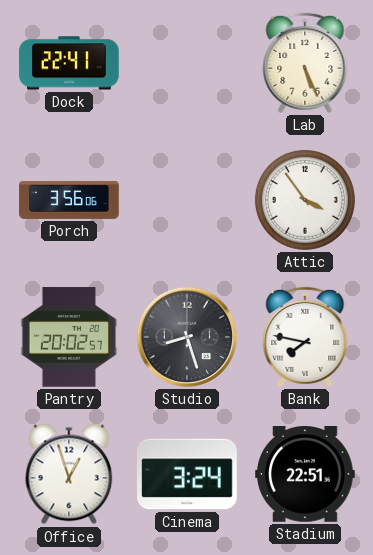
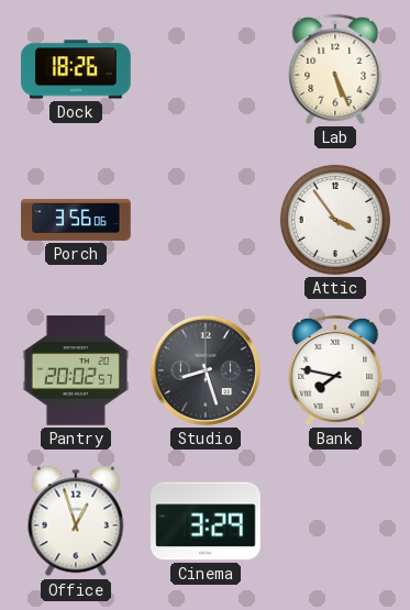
Dock: 22:41 -> 18:26
Cinema: 3:24 -> 3:29
Stadium: 22:51 -> none
